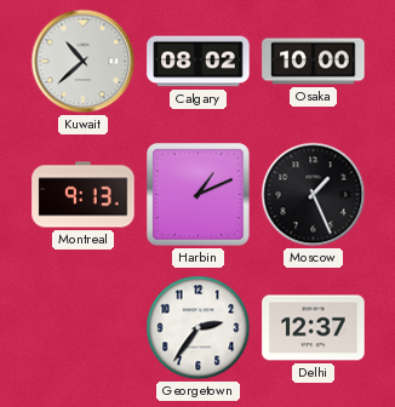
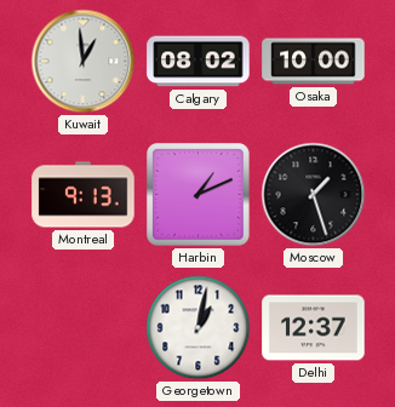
Kuwait: 10:38 -> 12:59
Moscow: 1:26 -> 1:27
Georgetown: 2:36 -> 1:02
